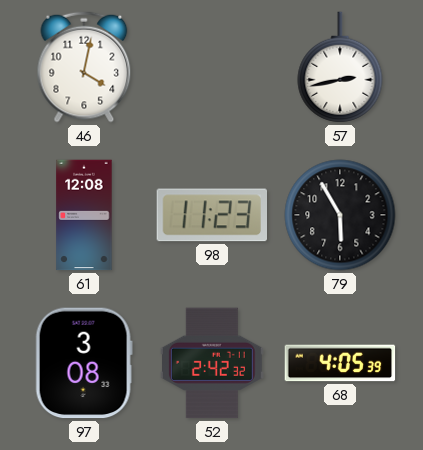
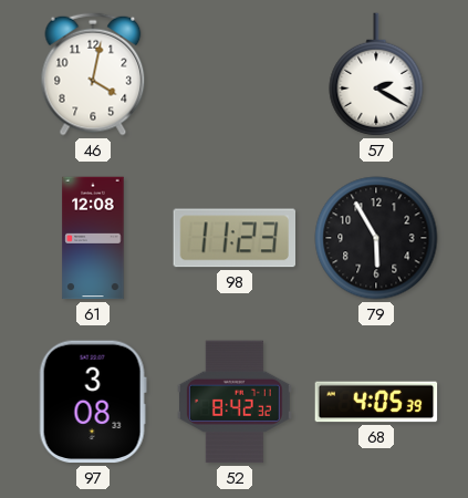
57: 2:43 -> 2:20
52: 2:42 -> 8:42
